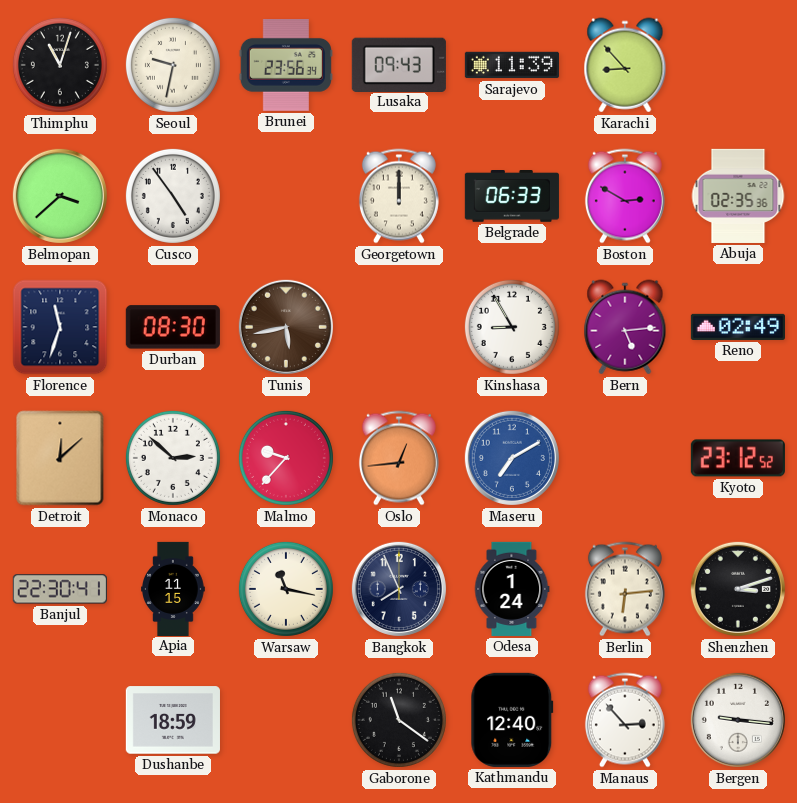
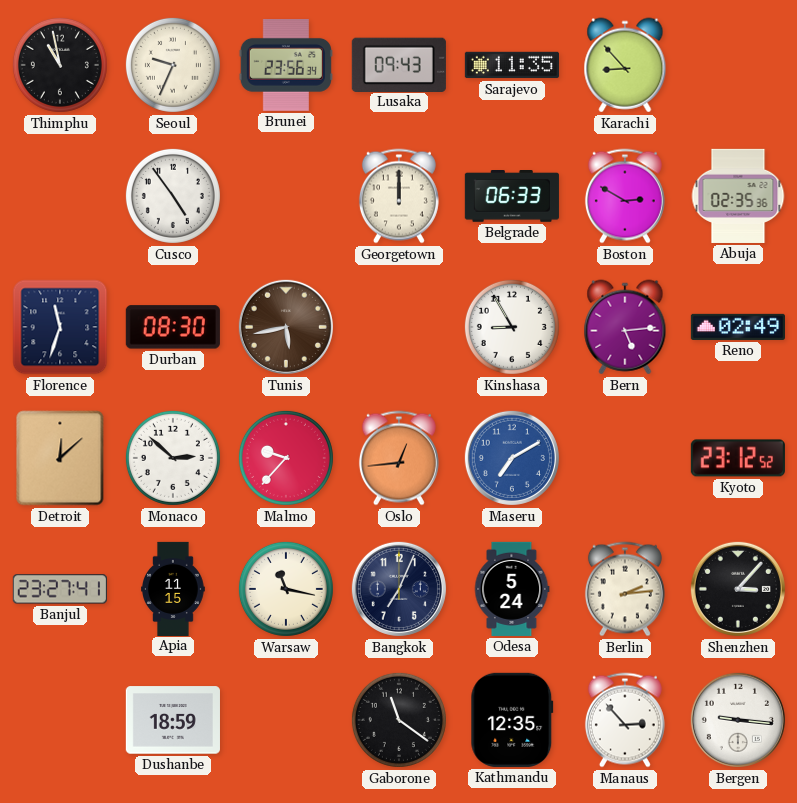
Thimphu: 11:03 -> 10:58
Seoul: 9:32 -> 9:34
Sarajevo: 11:39 -> 11:35
Belmopan: 3:38 -> none
Banjul: 22:30 -> 23:27
Bangkok: 7:56 -> 7:04
Odesa: 1:24 -> 5:24
Berlin: 6:14 -> 2:14
Shenzhen: 3:12 -> 3:07
Kathmandu: 12:40 -> 12:35
